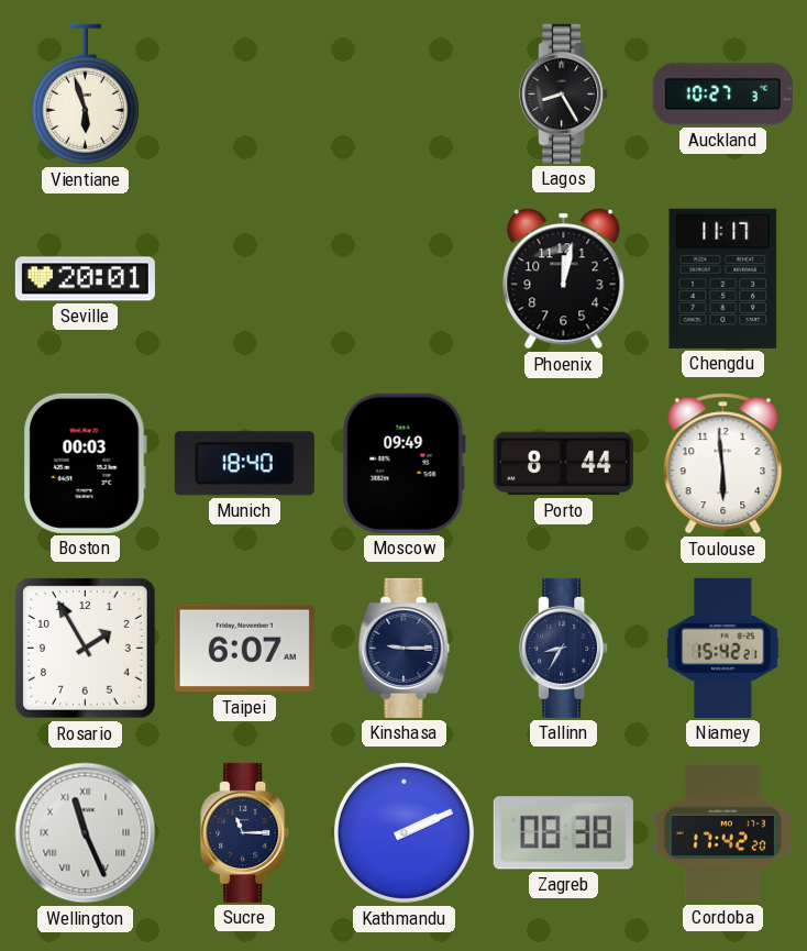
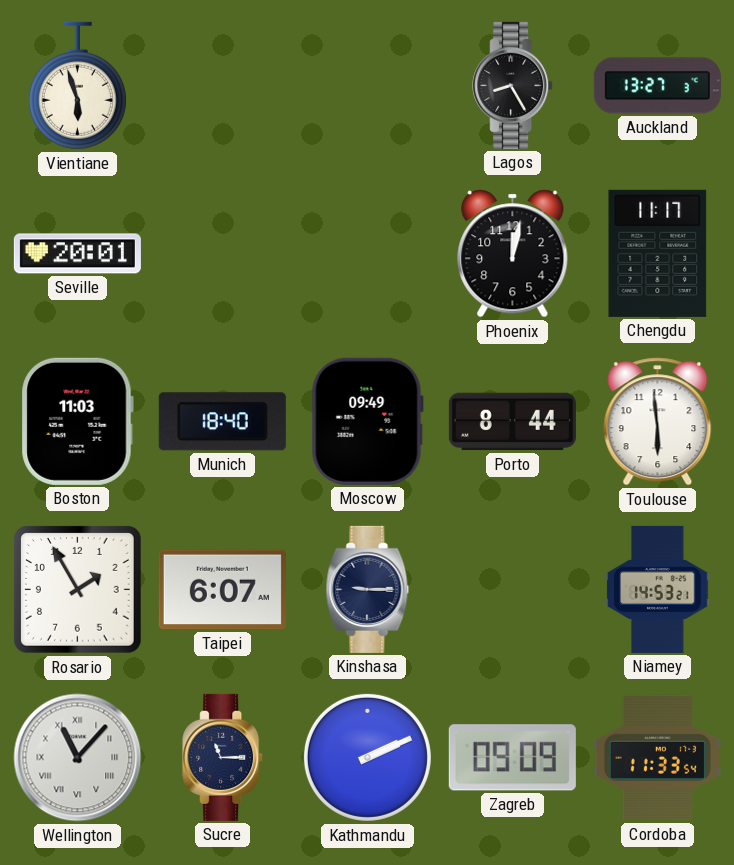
Auckland: 10:27 -> 13:27
Boston: 00:03 -> 11:03
Tallinn: 8:35 -> none
Niamey: 15:42 -> 14:53
Wellington: 11:26 -> 11:07
Zagreb: 08:38 -> 09:09
Cordoba: 17:42 -> 11:33
